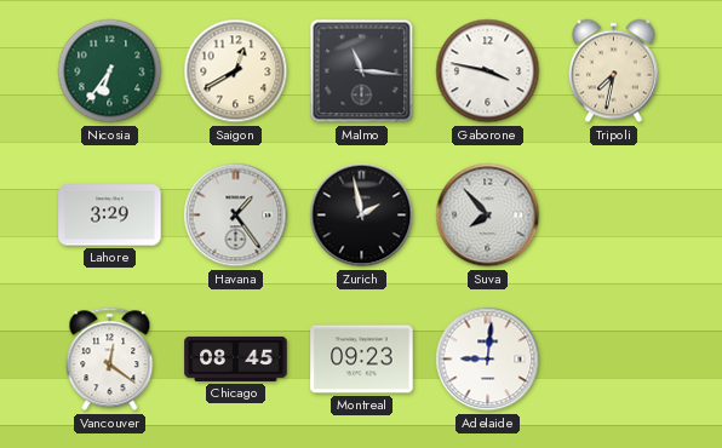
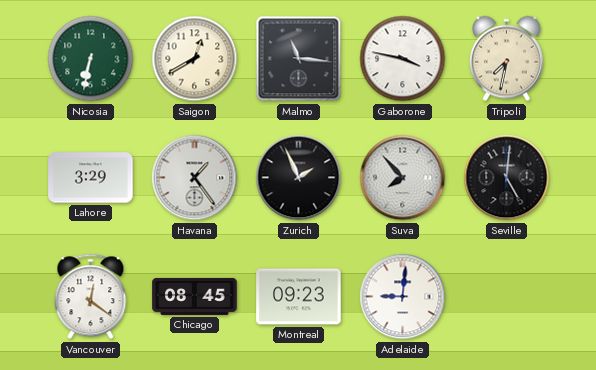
Nicosia: 6:36 -> 6:32
Zurich: 1:58 -> 1:56
Seville: none -> 5:01
